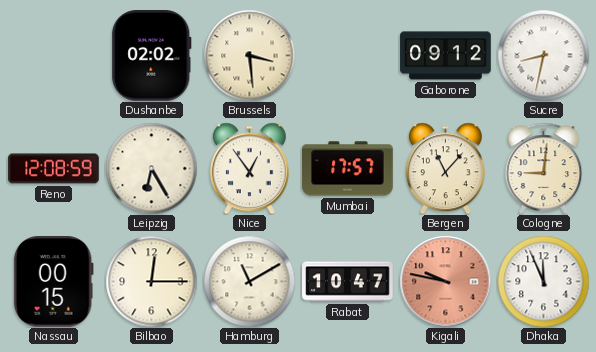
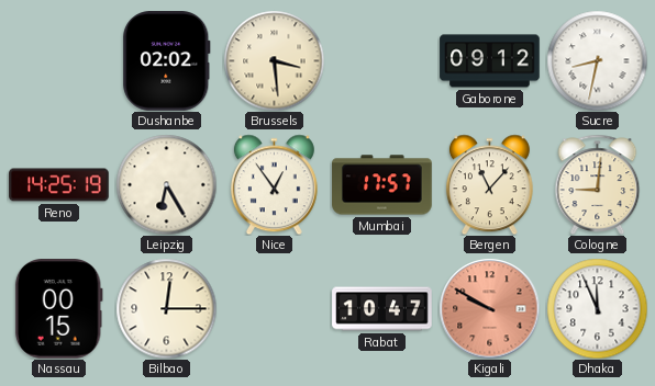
Reno: 12:08 -> 14:25
Hamburg: 11:10 -> none
Kigali: 9:47 -> 9:50
